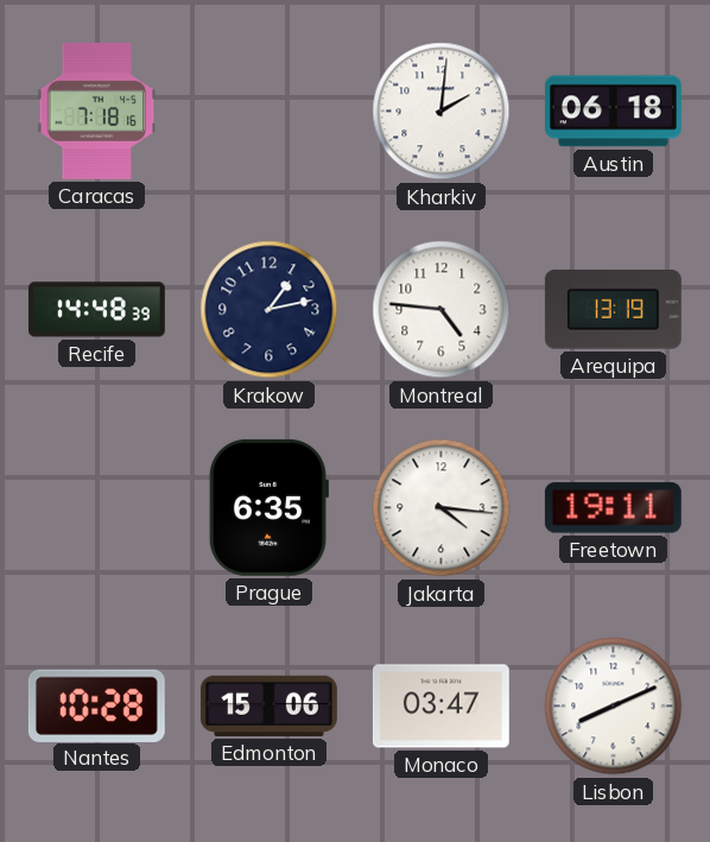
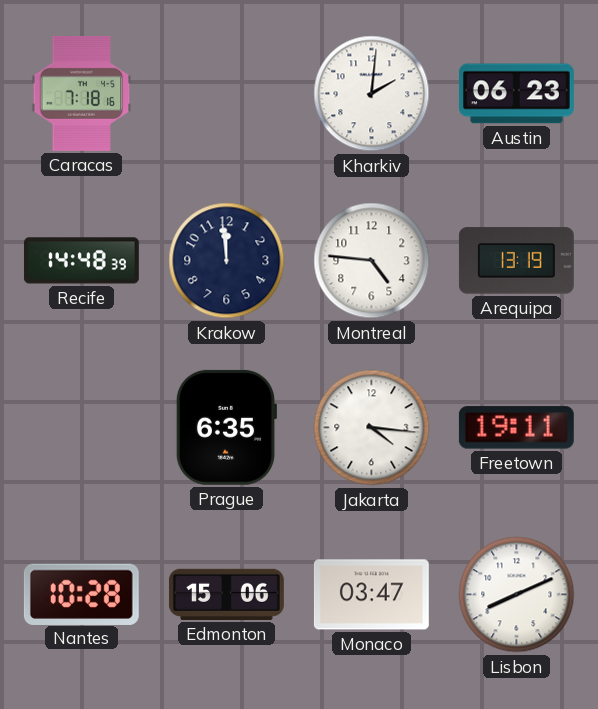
Austin: 06:18 -> 06:23
Krakow: 1:13 -> 11:59
